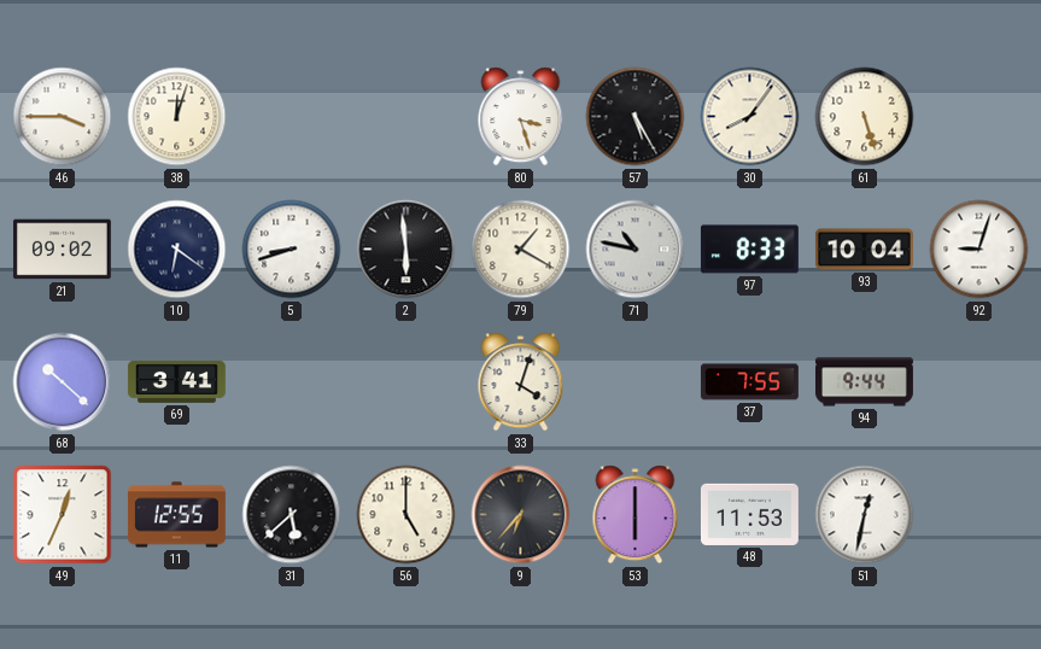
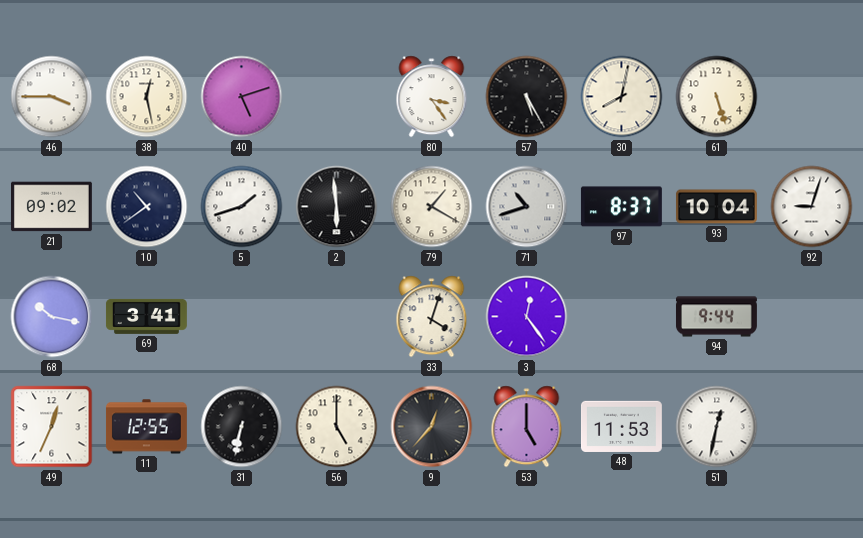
38: 12:03 -> 12:28
40: none -> 5:12
80: 3:27 -> 3:24
30: 8:06 -> 8:02
10: 6:21 -> 10:39
5: 8:42 -> 1:42
71: 10:47 -> 10:42
97: 8:33 -> 8:37
68: 10:22 -> 10:17
3: none -> 12:24
37: 7:55 -> none
31: 5:38 -> 6:32
9: 6:37 -> 12:37
53: 6:00 -> 5:00
